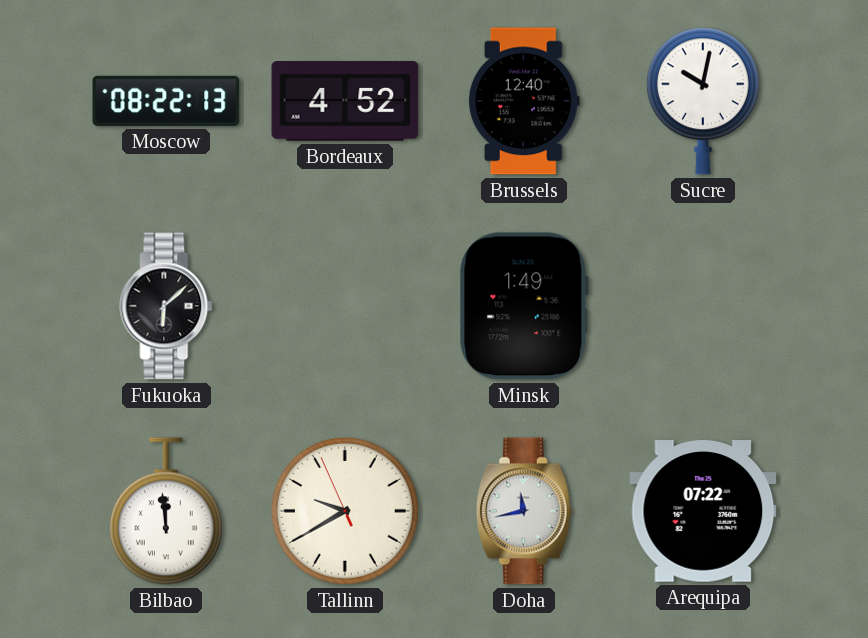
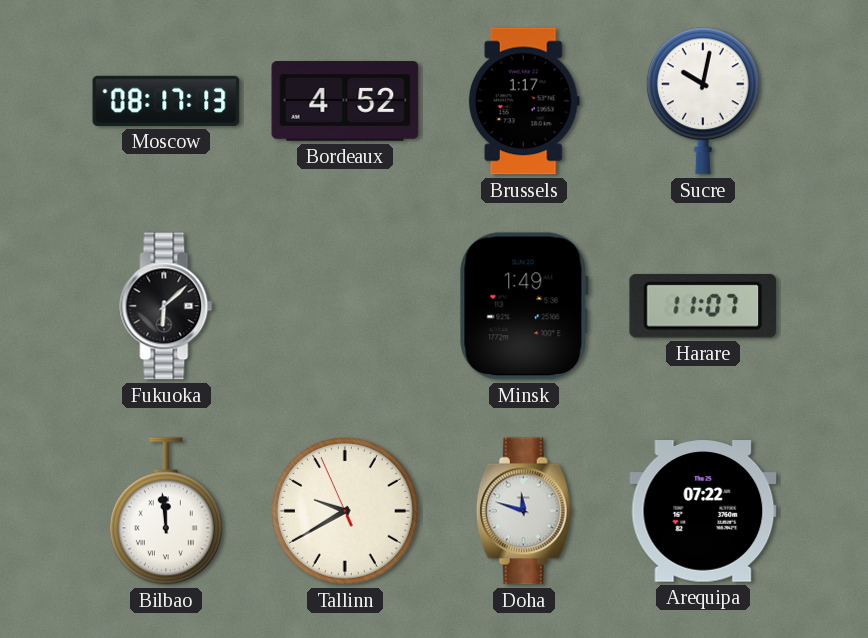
Moscow: 08:22 -> 08:17
Brussels: 12:40 -> 1:17
Harare: none -> 11:07
Doha: 11:43 -> 11:48
